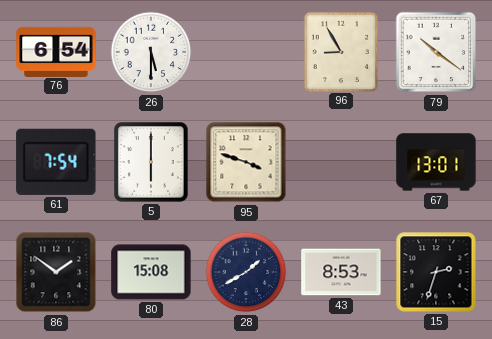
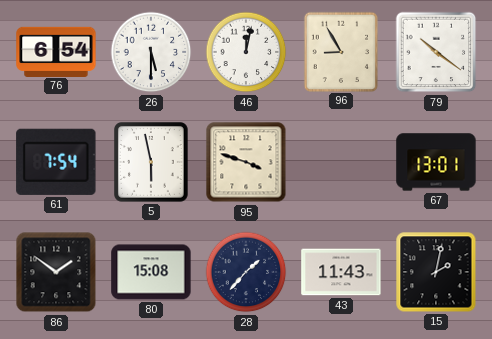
46: none -> 12:02
5: 6:00 -> 5:58
28: 1:40 -> 1:37
43: 8:53 -> 11:43
15: 2:33 -> 2:02
